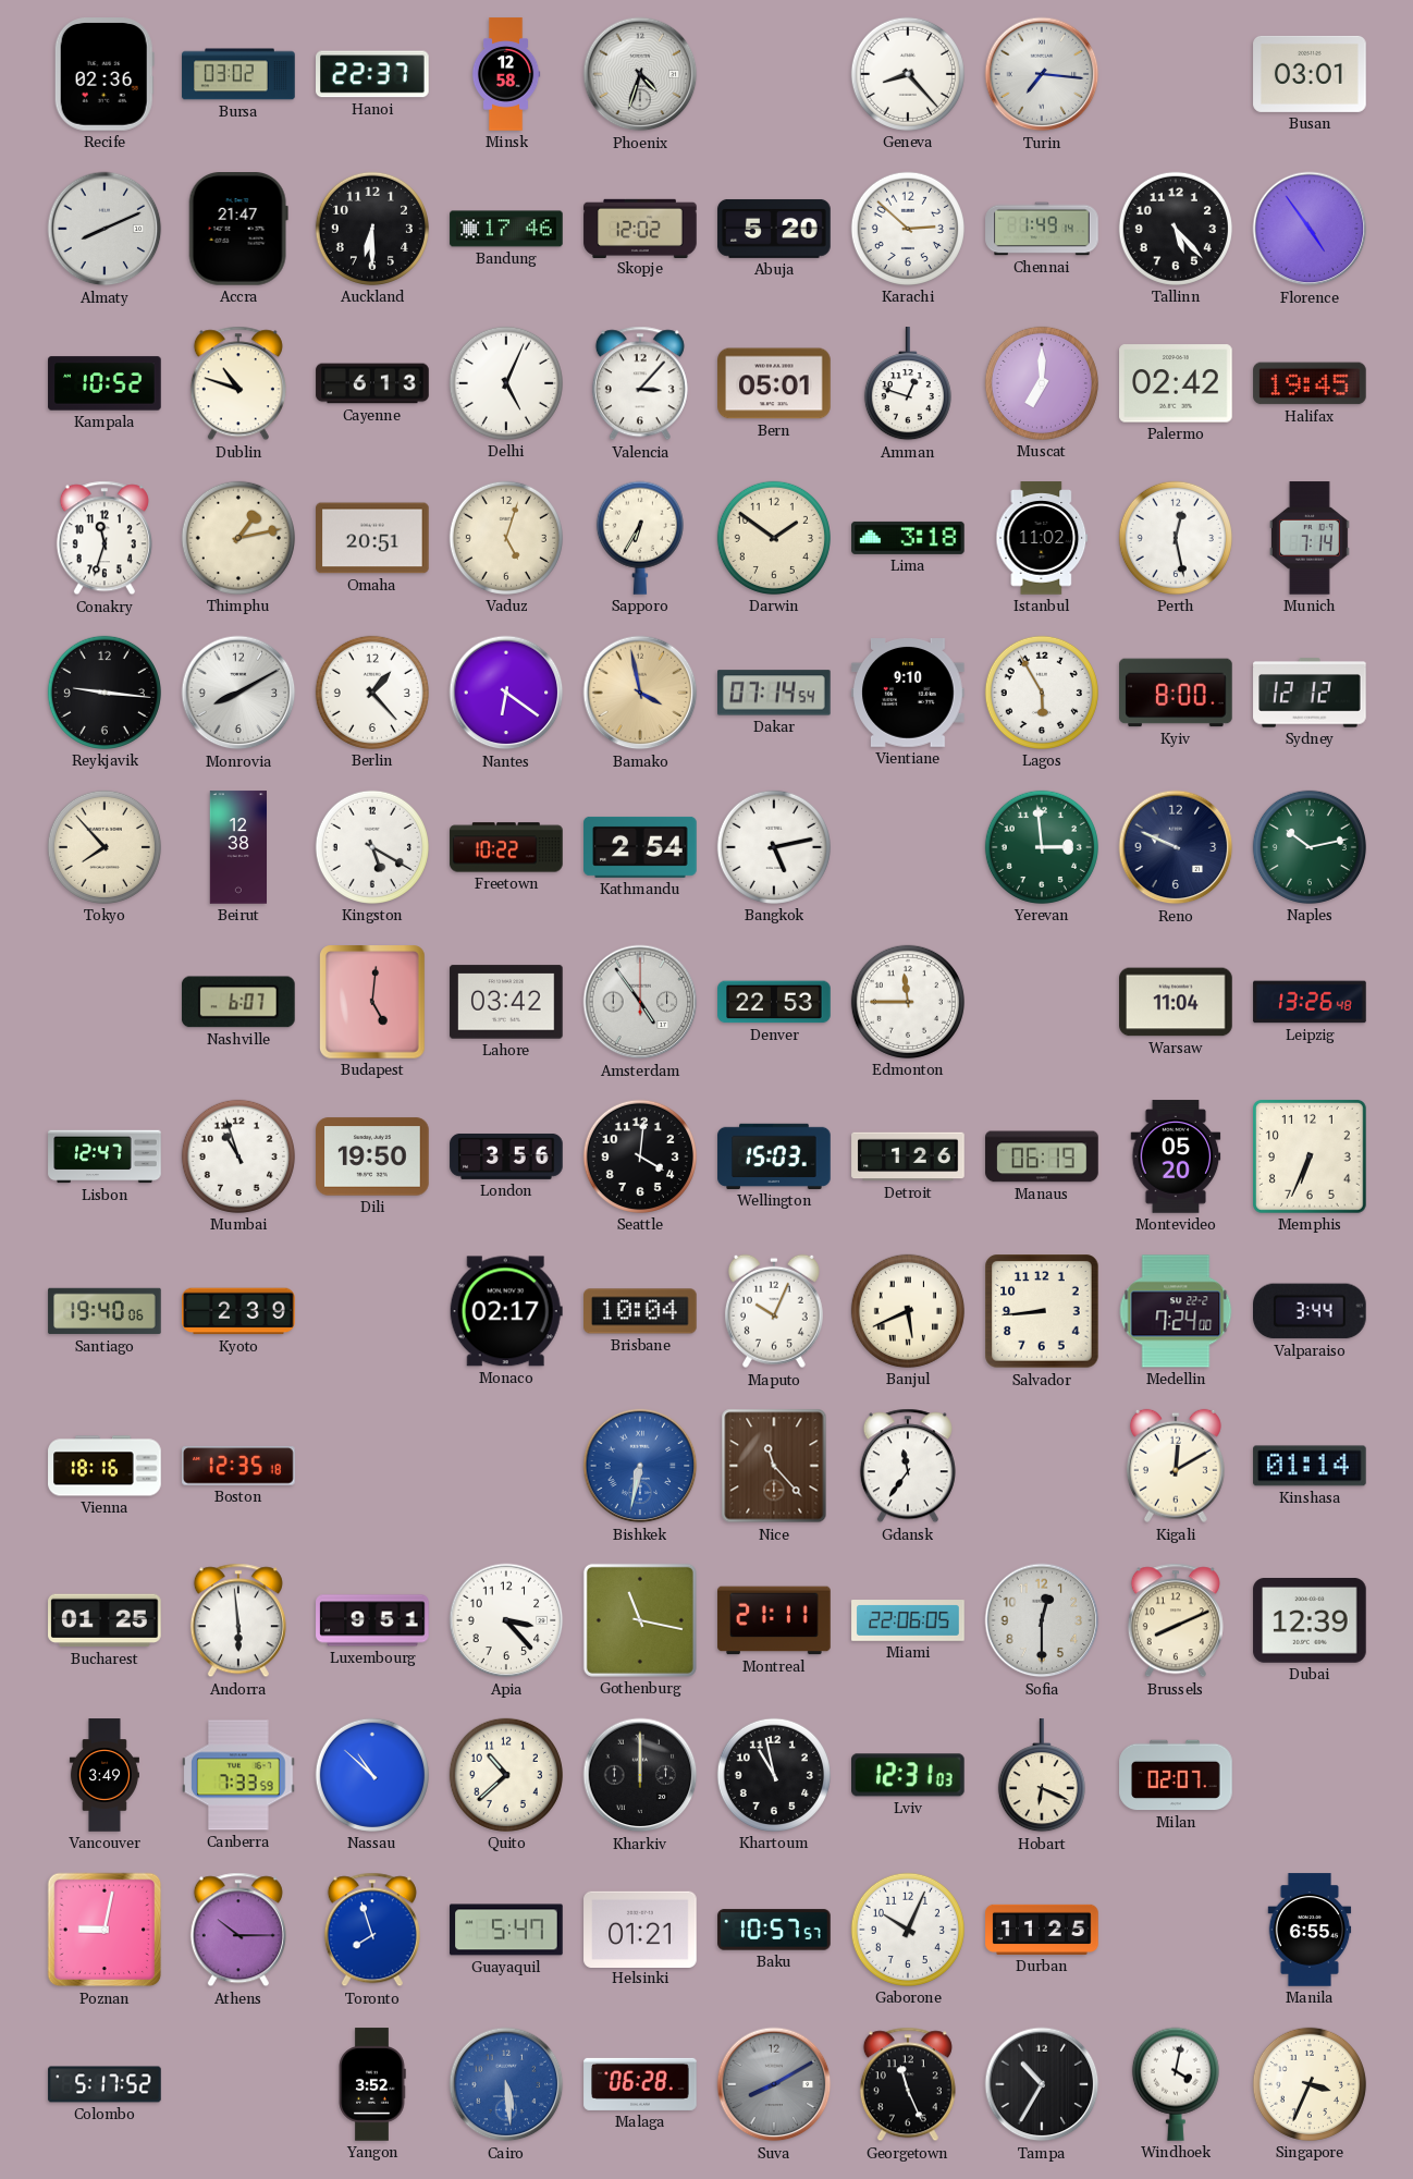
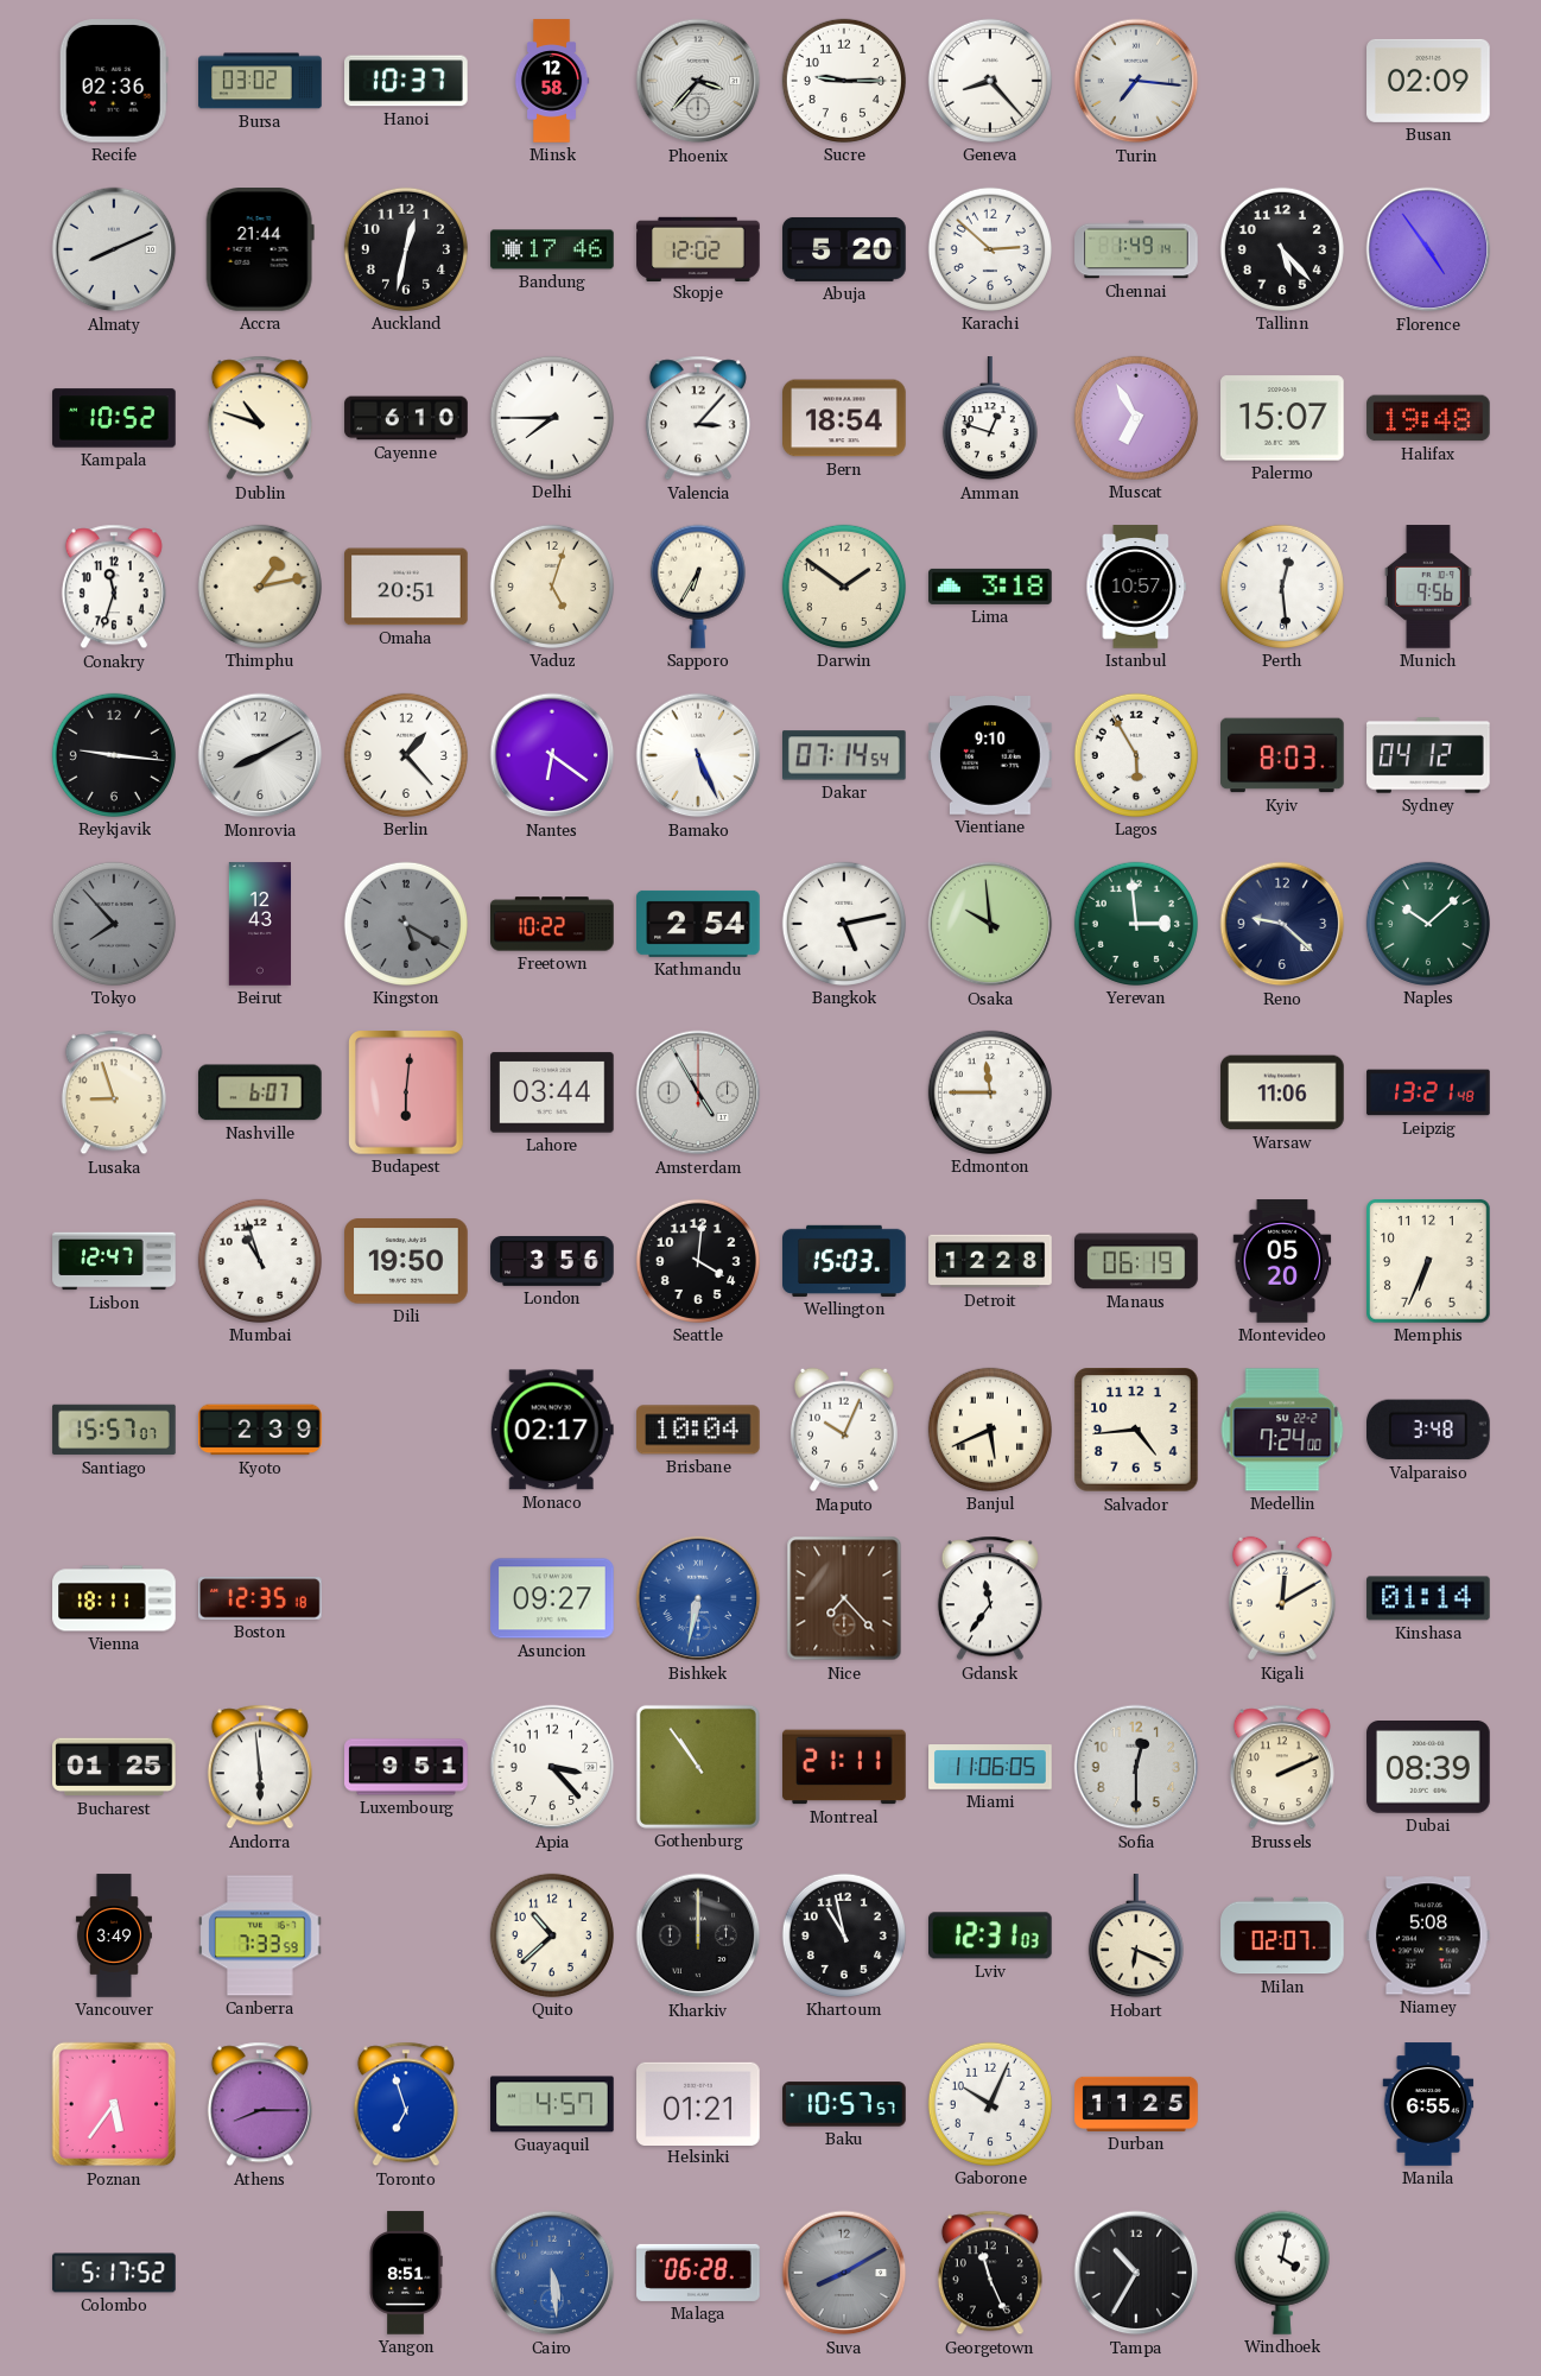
Hanoi: 22:37 -> 10:37
Phoenix: 4:33 -> 3:37
Sucre: none -> 9:15
Busan: 03:01 -> 02:09
Accra: 21:47 -> 21:44
Auckland: 6:30 -> 12:32
Cayenne: 6:13 -> 6:10
Delhi: 5:04 -> 7:45
Bern: 05:01 -> 18:54
Muscat: 7:00 -> 6:55
Palermo: 02:42 -> 15:07
Halifax: 19:45 -> 19:48
Istanbul: 11:02 -> 10:57
Perth: 12:28 -> 12:29
Munich: 7:14 -> 9:56
Bamako: 3:58 -> 5:26
Bamako dial: champagne -> white
Kyiv: 8:00 -> 8:03
Sydney: 12:12 -> 04:12
Tokyo dial: cream -> grey
Beirut: 12:38 -> 12:43
Kingston dial: white -> grey
Osaka: none -> 9:59
Reno: 9:49 -> 9:22
Naples: 10:13 -> 10:08
Lusaka: none -> 8:57
Budapest: 5:01 -> 6:01
Lahore: 03:42 -> 03:44
Amsterdam: 4:54 -> 4:55
Denver: 22:53 -> none
Warsaw: 11:04 -> 11:06
Leipzig: 13:26 -> 13:21
Detroit: 1:26 -> 12:28
Santiago: 19:40 -> 15:57
Salvador: 8:44 -> 4:44
Valparaiso: 3:44 -> 3:48
Vienna: 18:16 -> 18:11
Asuncion: none -> 09:27
Nice: 11:23 -> 7:23
Gothenburg: 11:17 -> 10:54
Miami: 22:06 -> 11:06
Brussels: 8:11 -> 2:11
Dubai: 12:39 -> 08:39
Nassau: 10:52 -> none
Niamey: none -> 5:08
Poznan: 9:02 -> 5:36
Athens: 10:15 -> 8:15
Toronto: 7:57 -> 6:57
Guayaquil: 5:47 -> 4:57
Yangon: 3:52 -> 8:51
Singapore: 3:34 -> none
